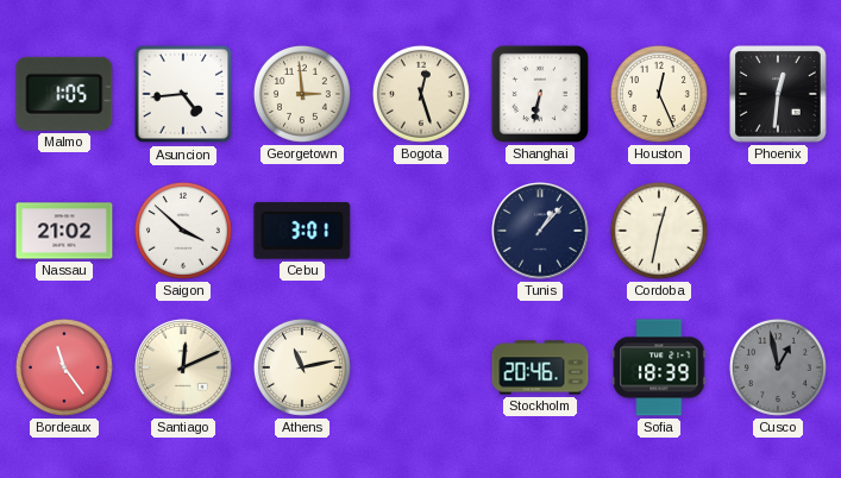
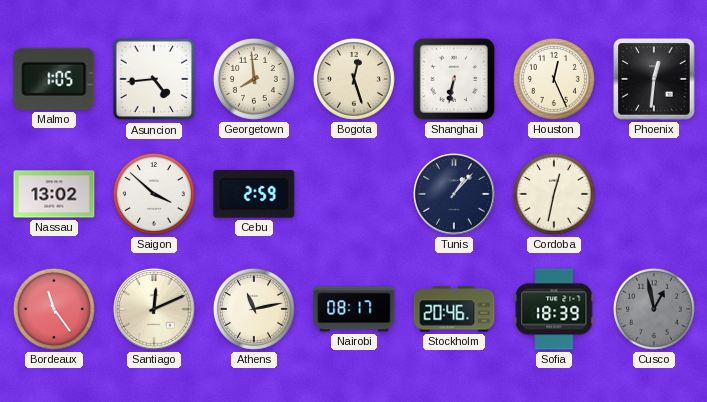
Georgetown: 2:59 -> 7:59
Nassau: 21:02 -> 13:02
Cebu: 3:01 -> 2:59
Nairobi: none -> 08:17
